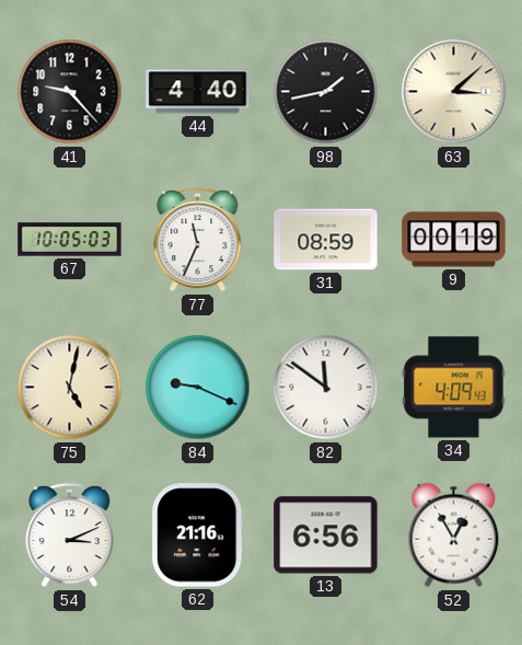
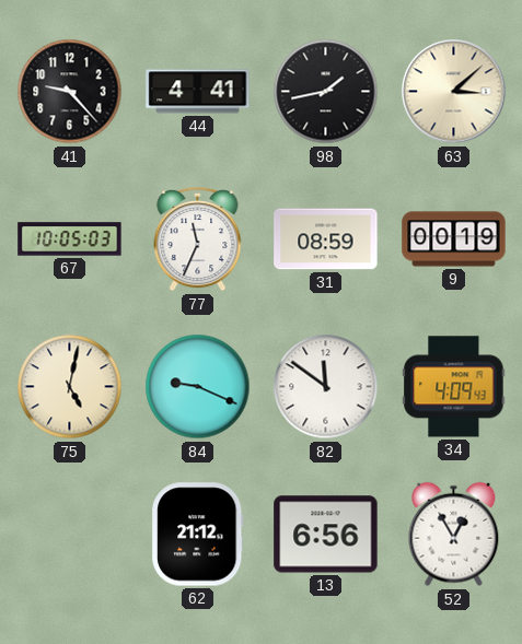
44: 4:40 -> 4:41
54: 3:11 -> none
62: 21:16 -> 21:12
